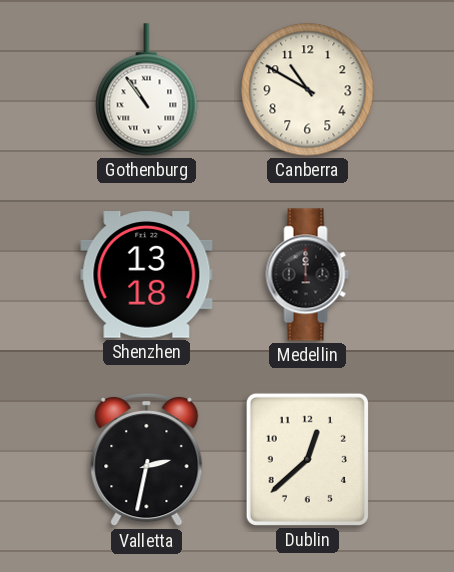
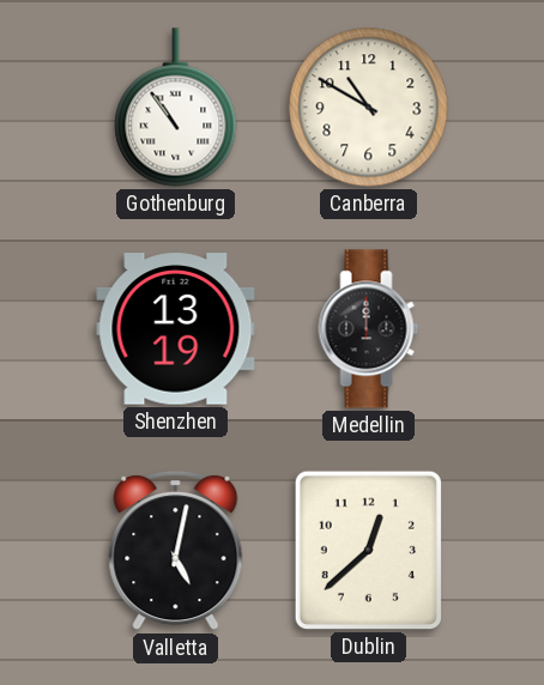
Shenzhen: 13:18 -> 13:19
Valletta: 2:32 -> 5:02
